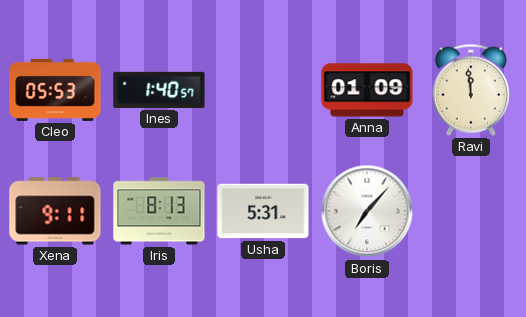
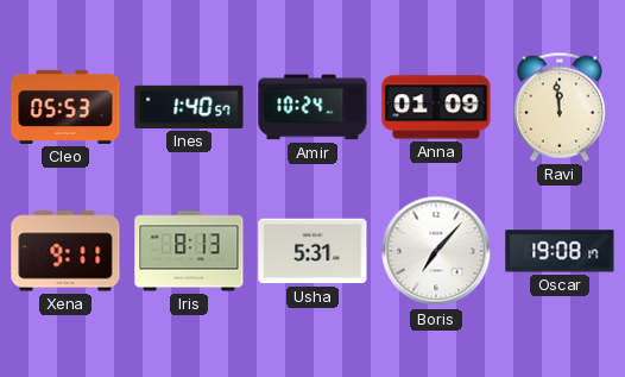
Amir: none -> 10:24
Oscar: none -> 19:08
